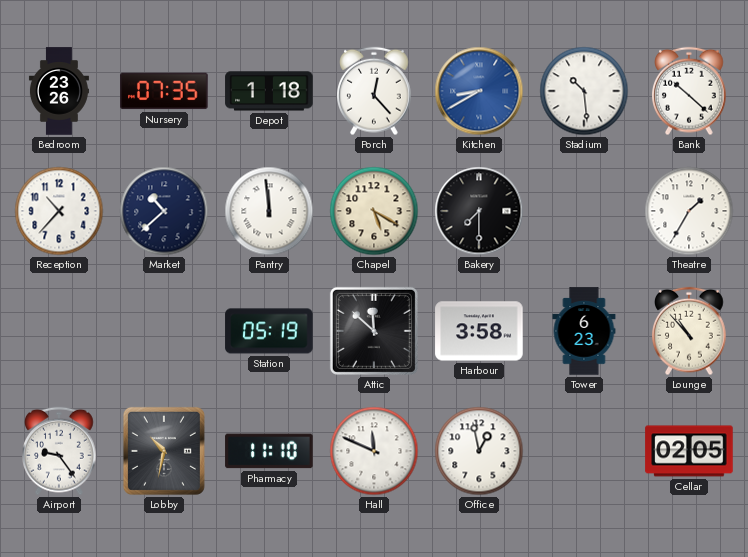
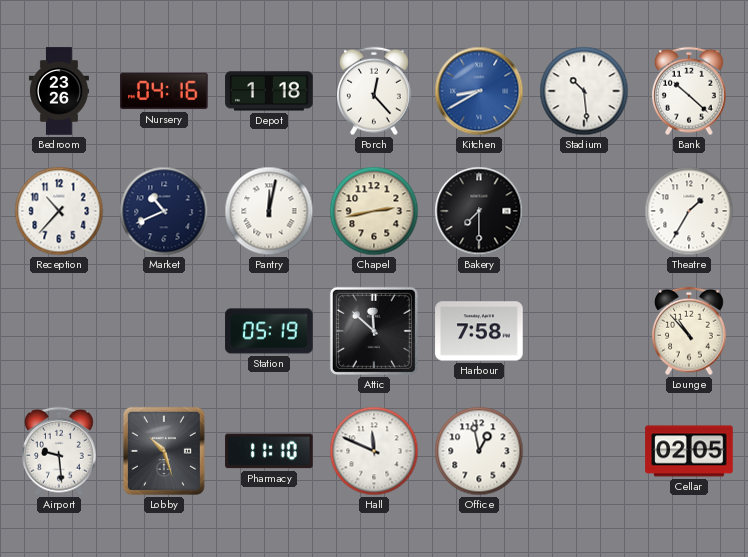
Nursery: 07:35 -> 04:16
Market: 10:38 -> 10:41
Pantry: 11:59 -> 12:02
Chapel: 5:20 -> 2:43
Harbour: 3:58 -> 7:58
Tower: 6:23 -> none
Airport: 9:24 -> 9:29
Lobby: 10:32 -> 10:27
